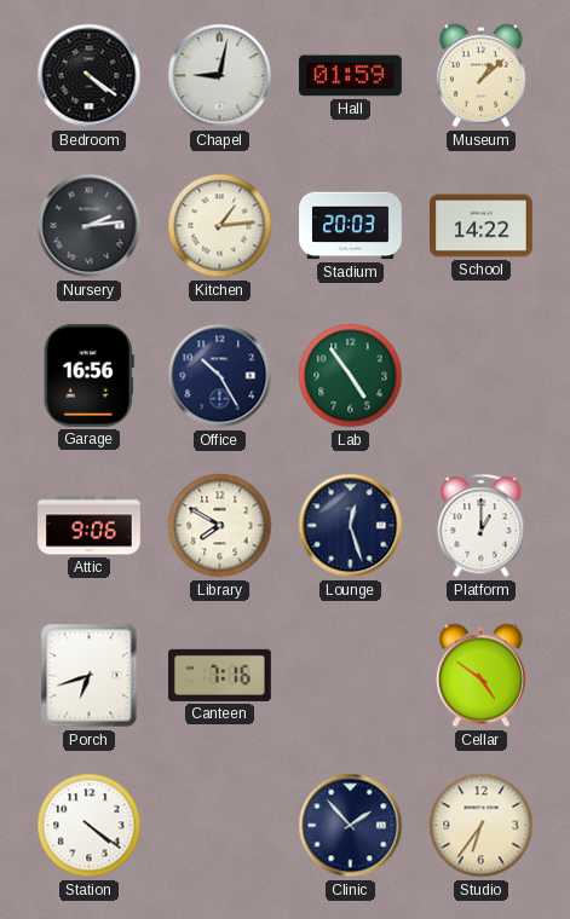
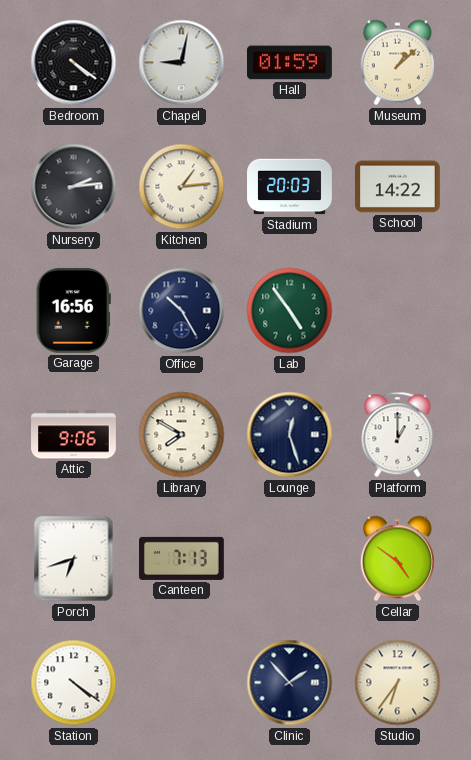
Canteen: 7:16 -> 7:13
